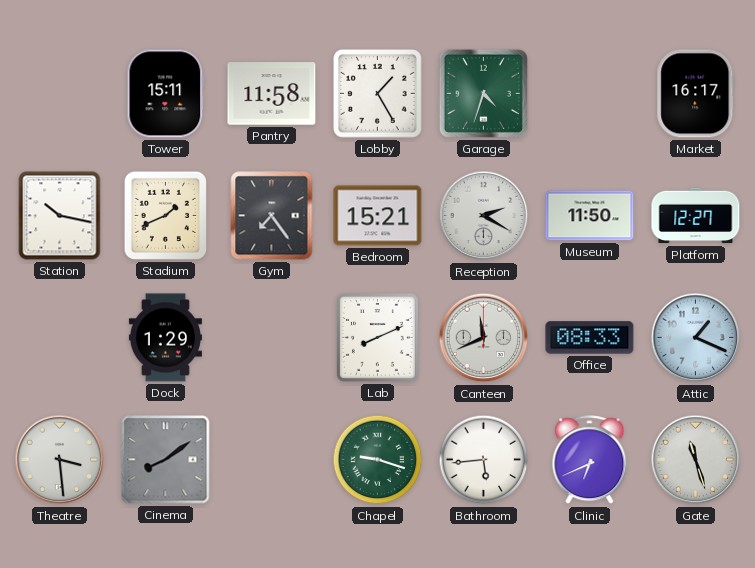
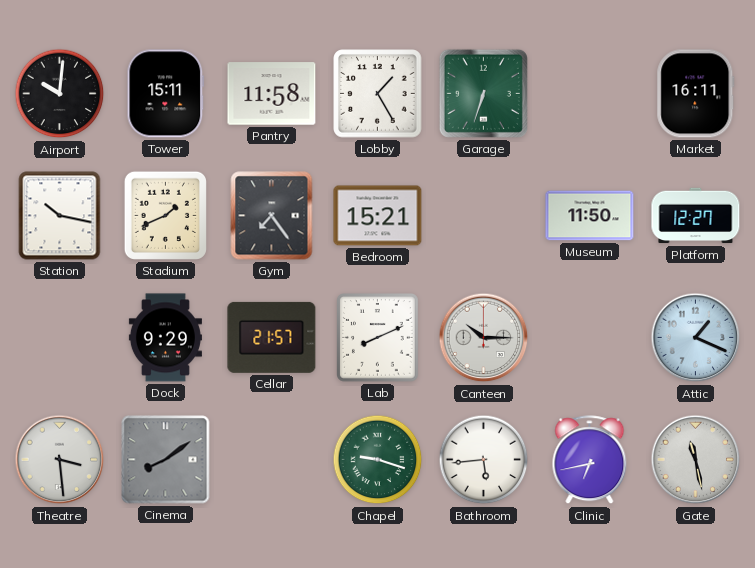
Airport: none -> 10:01
Garage: 4:33 -> 6:33
Market: 16:17 -> 16:11
Reception: 2:20 -> none
Dock: 1:29 -> 9:29
Cellar: none -> 21:57
Canteen: 11:41 -> 10:15
Office: 08:33 -> none
Clinic: 6:41 -> 6:43
Gate: 11:27 -> 11:28
